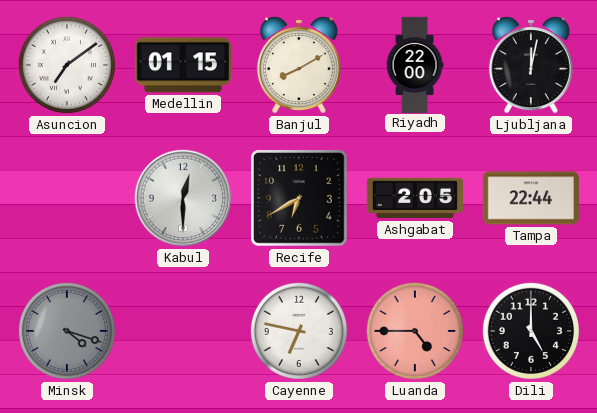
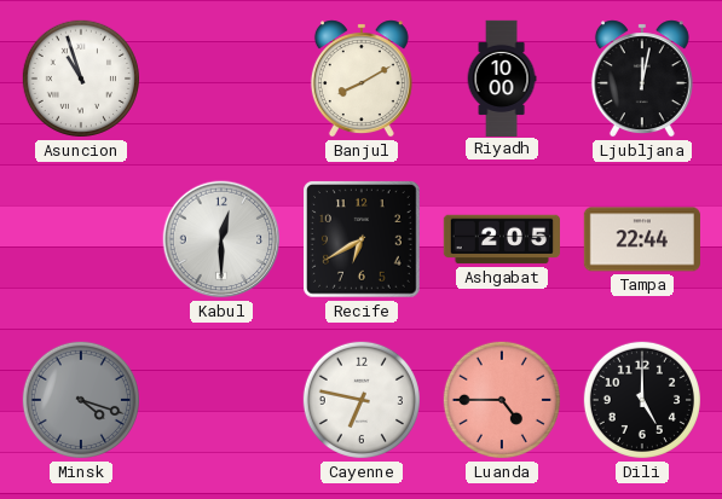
Asuncion: 7:09 -> 10:57
Medellin: 01:15 -> none
Riyadh: 22:00 -> 10:00
